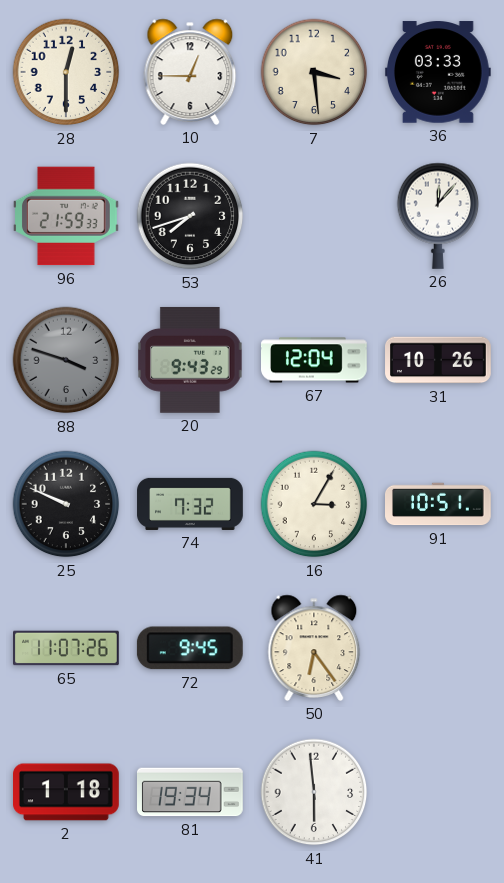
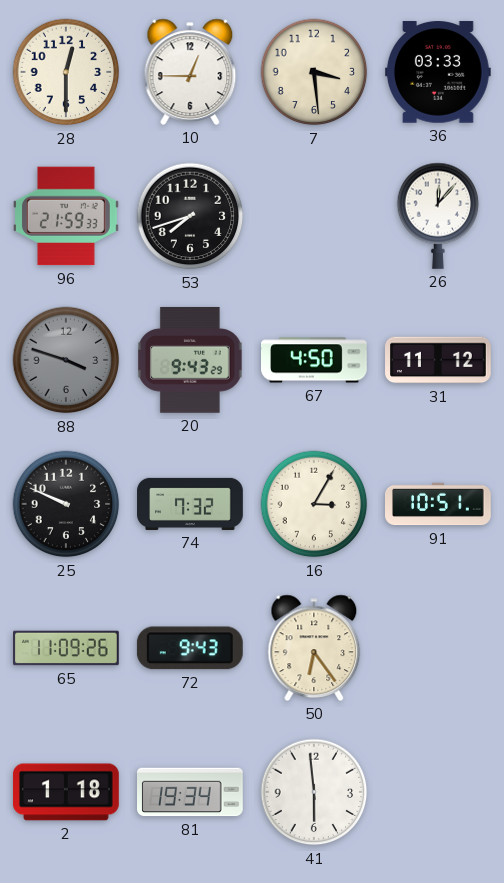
67: 12:04 -> 4:50
31: 10:26 -> 11:12
65: 11:07 -> 11:09
72: 9:45 -> 9:43
